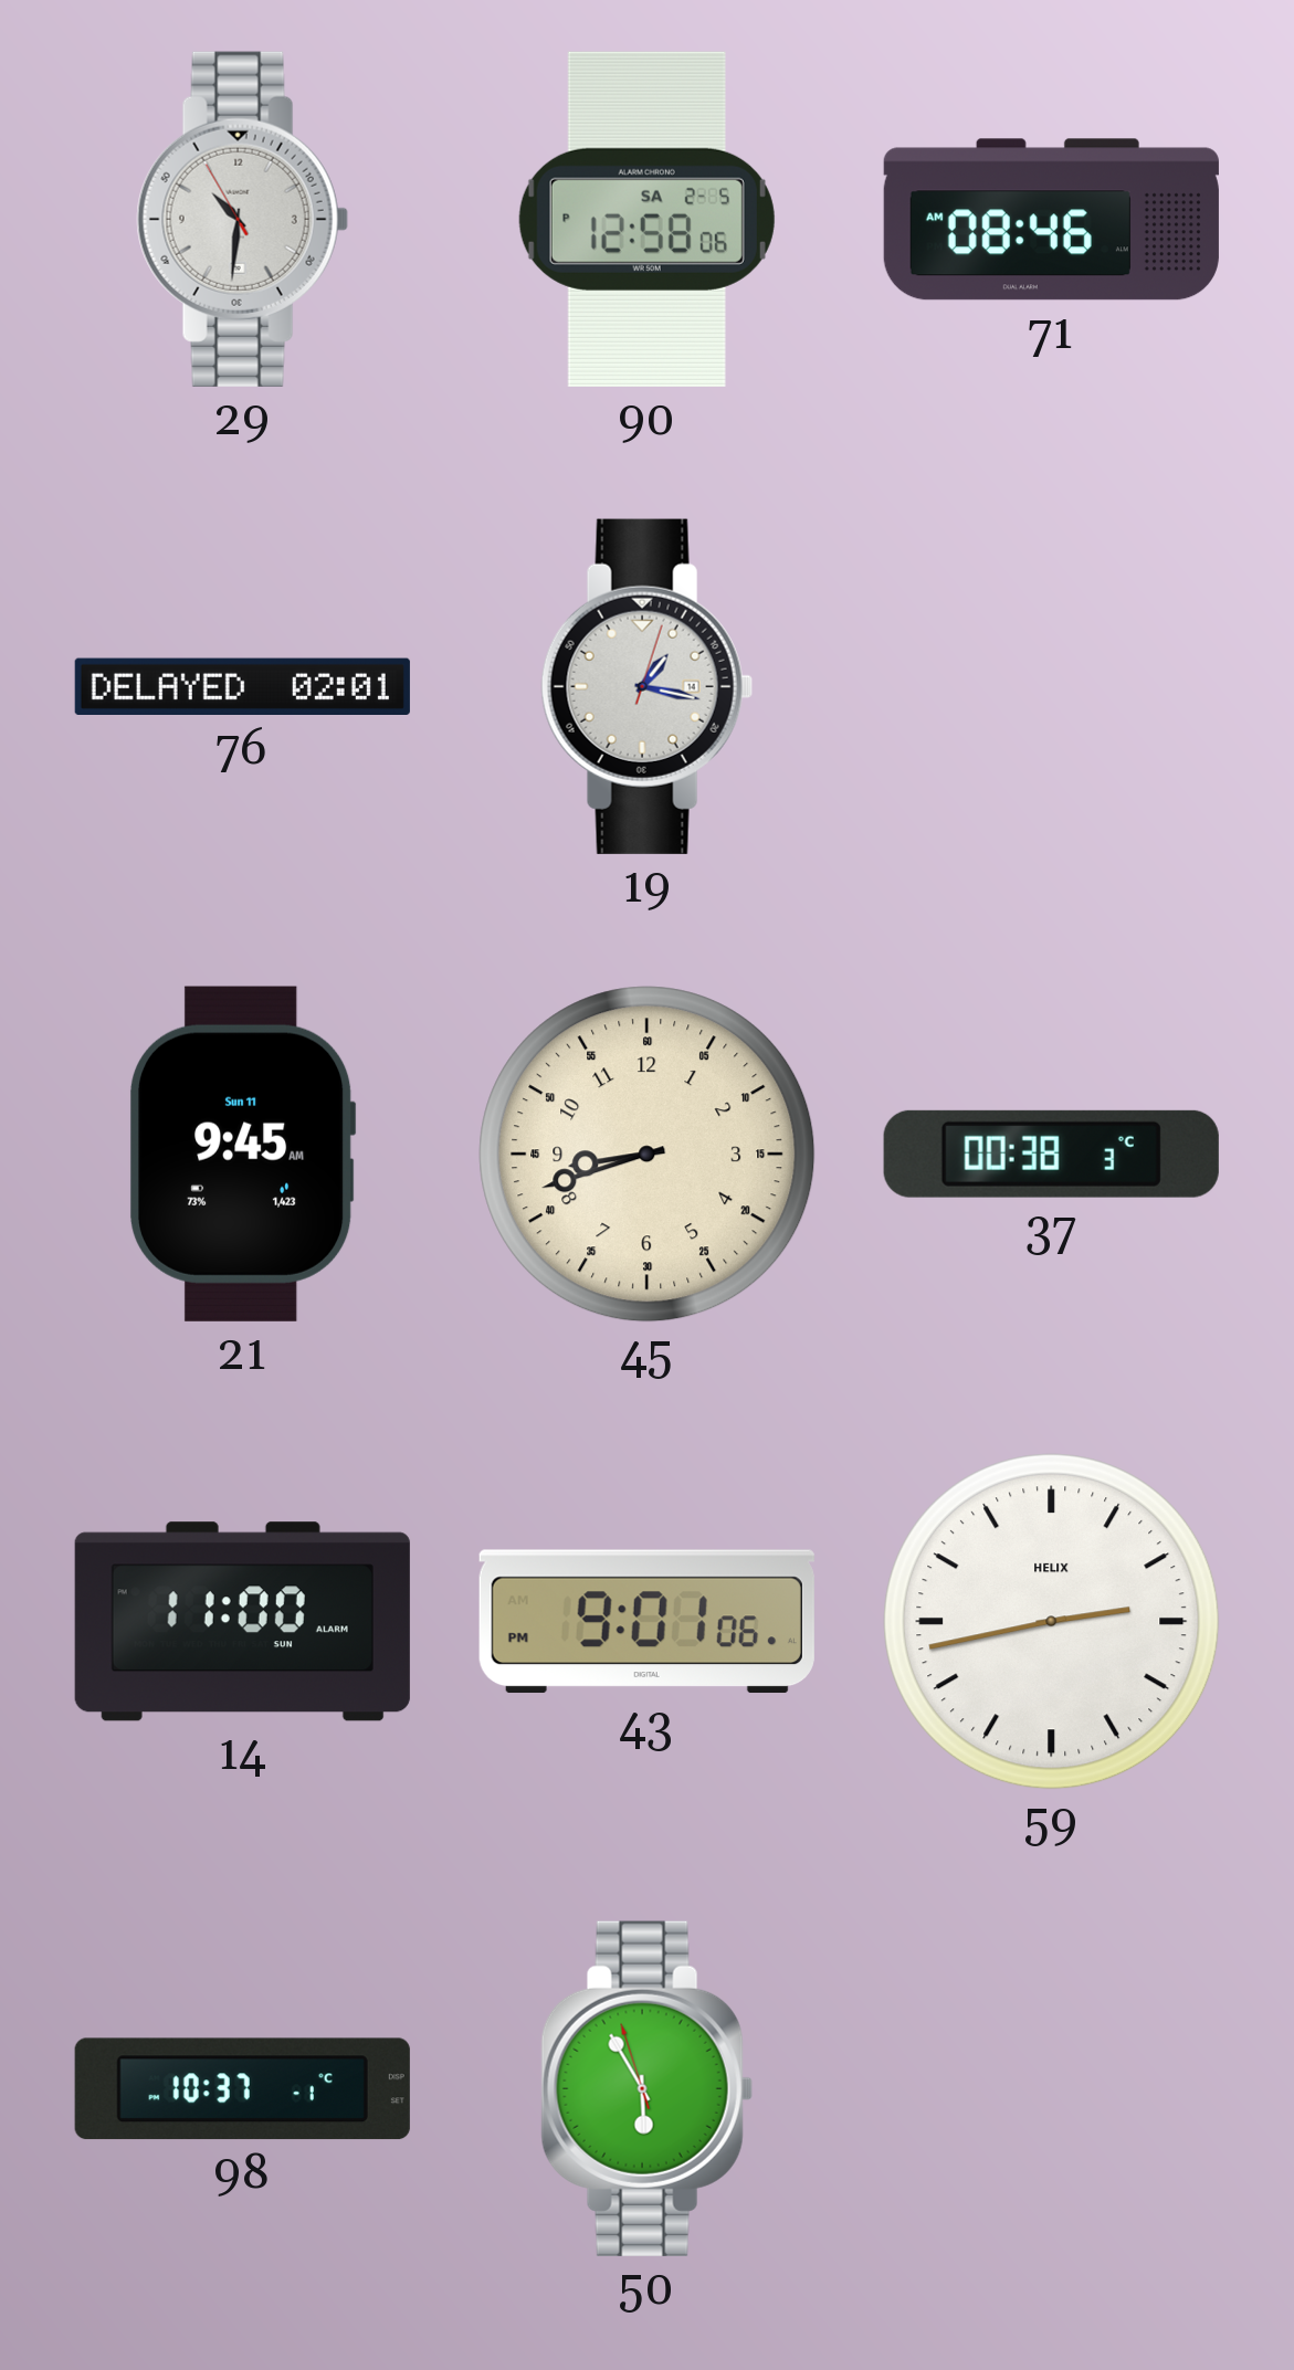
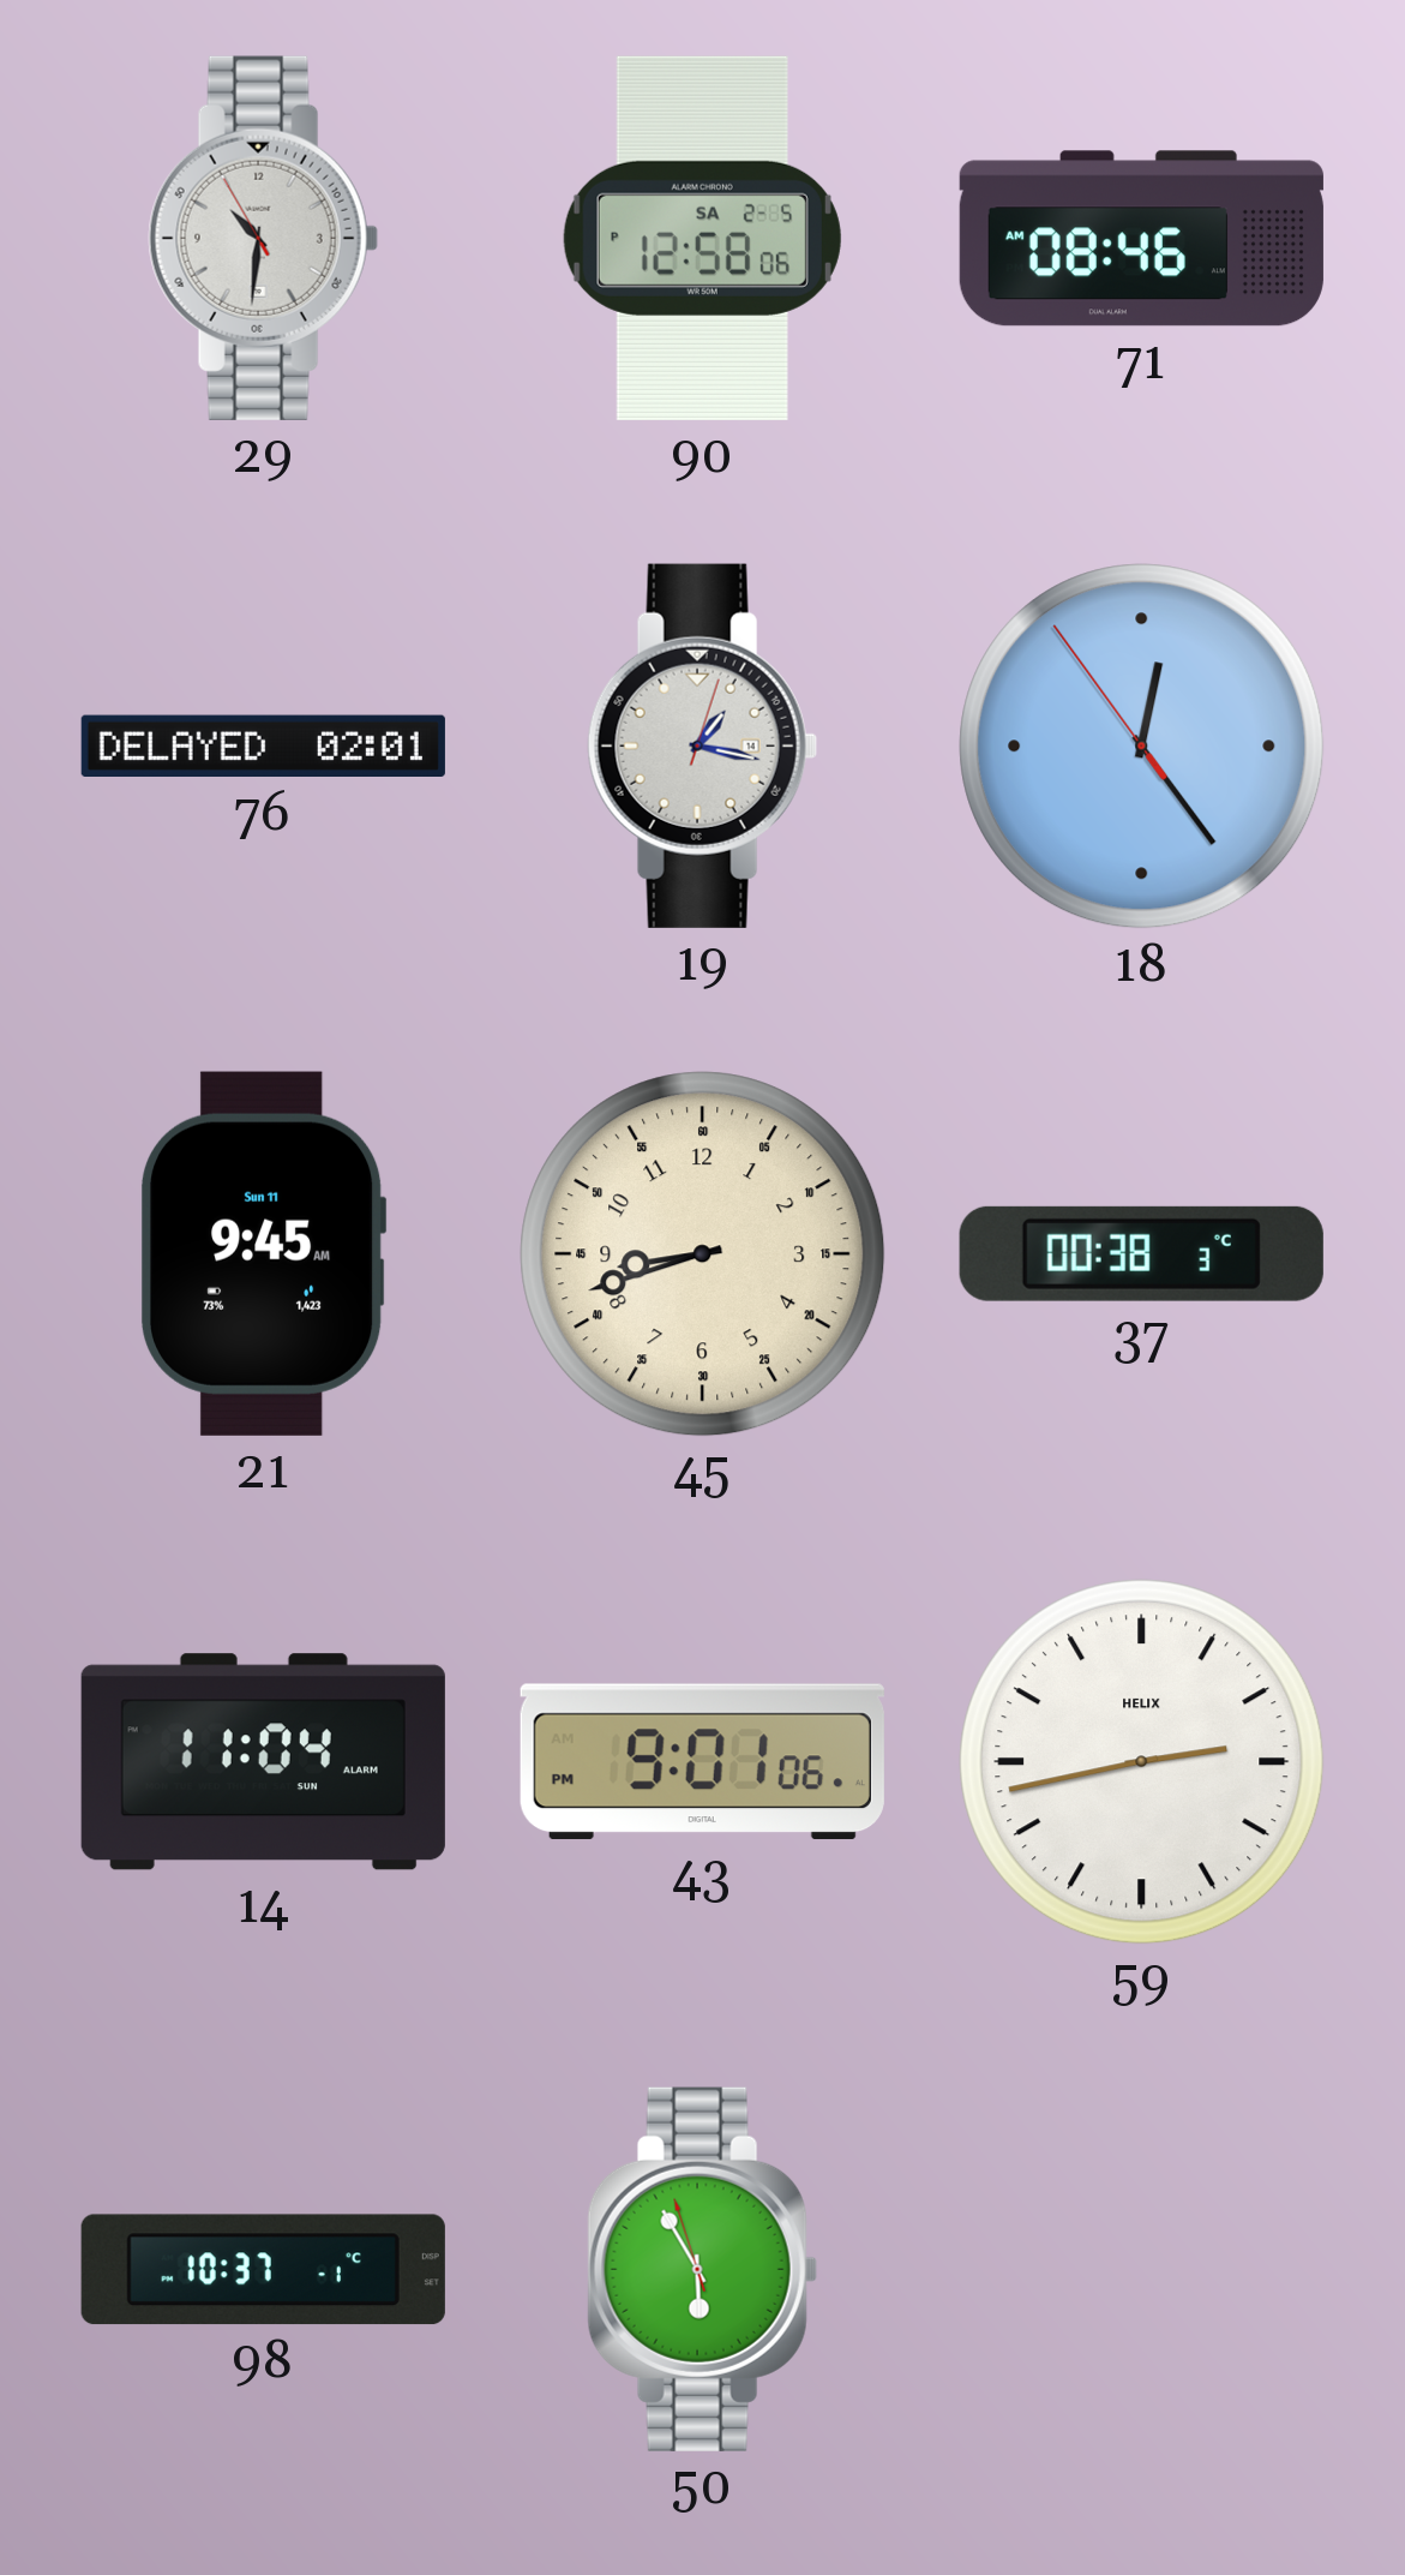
18: none -> 12:23
14: 11:00 -> 11:04
